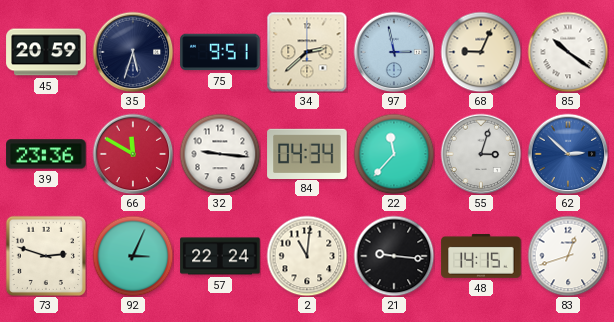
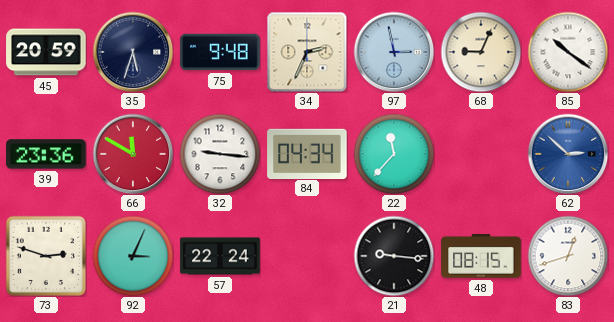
75: 9:51 -> 9:48
34: 2:38 -> 2:34
55: 3:03 -> none
2: 11:01 -> none
48: 14:15 -> 08:15
